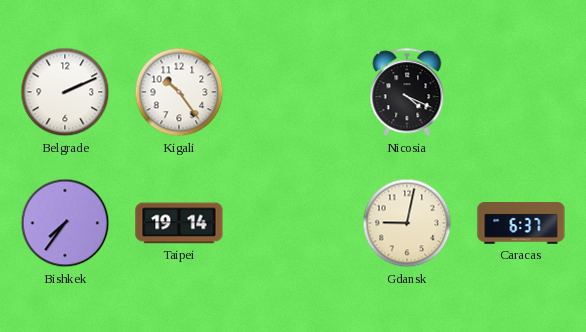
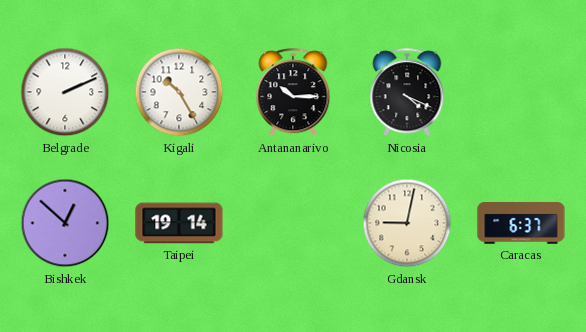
Kigali: 10:24 -> 10:25
Antananarivo: none -> 10:15
Bishkek: 7:36 -> 12:52
